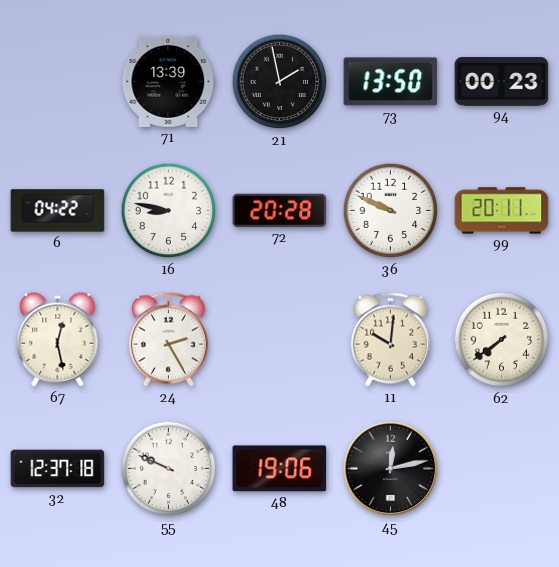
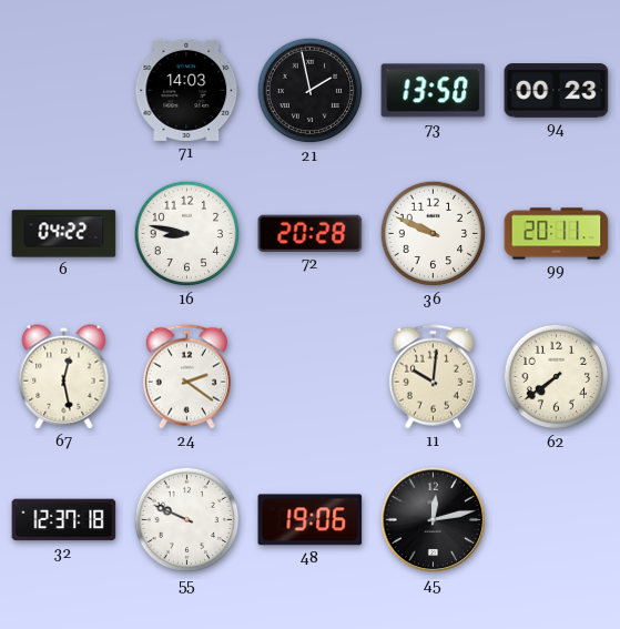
71: 13:39 -> 14:03
24: 2:25 -> 2:21
